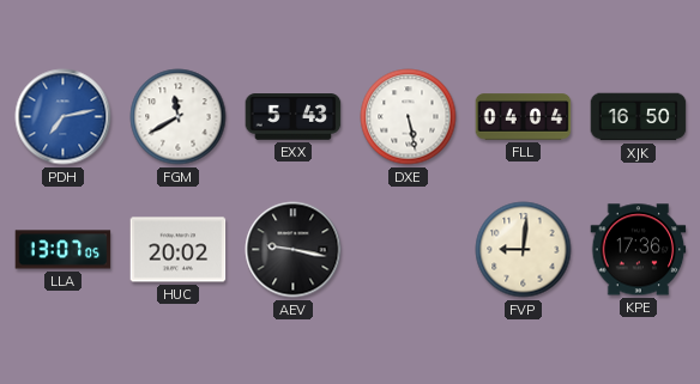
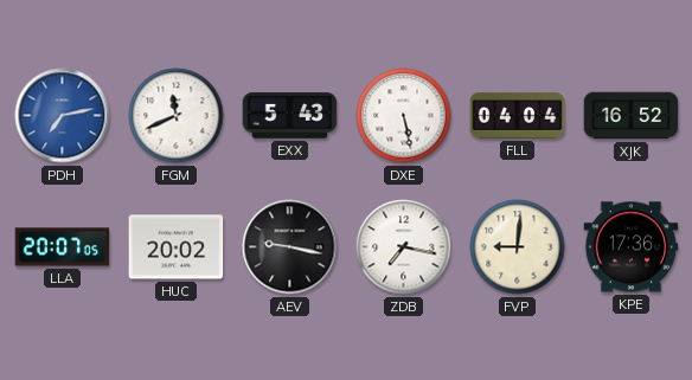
FGM: 11:40 -> 11:41
XJK: 16:50 -> 16:52
LLA: 13:07 -> 20:07
ZDB: none -> 7:17
